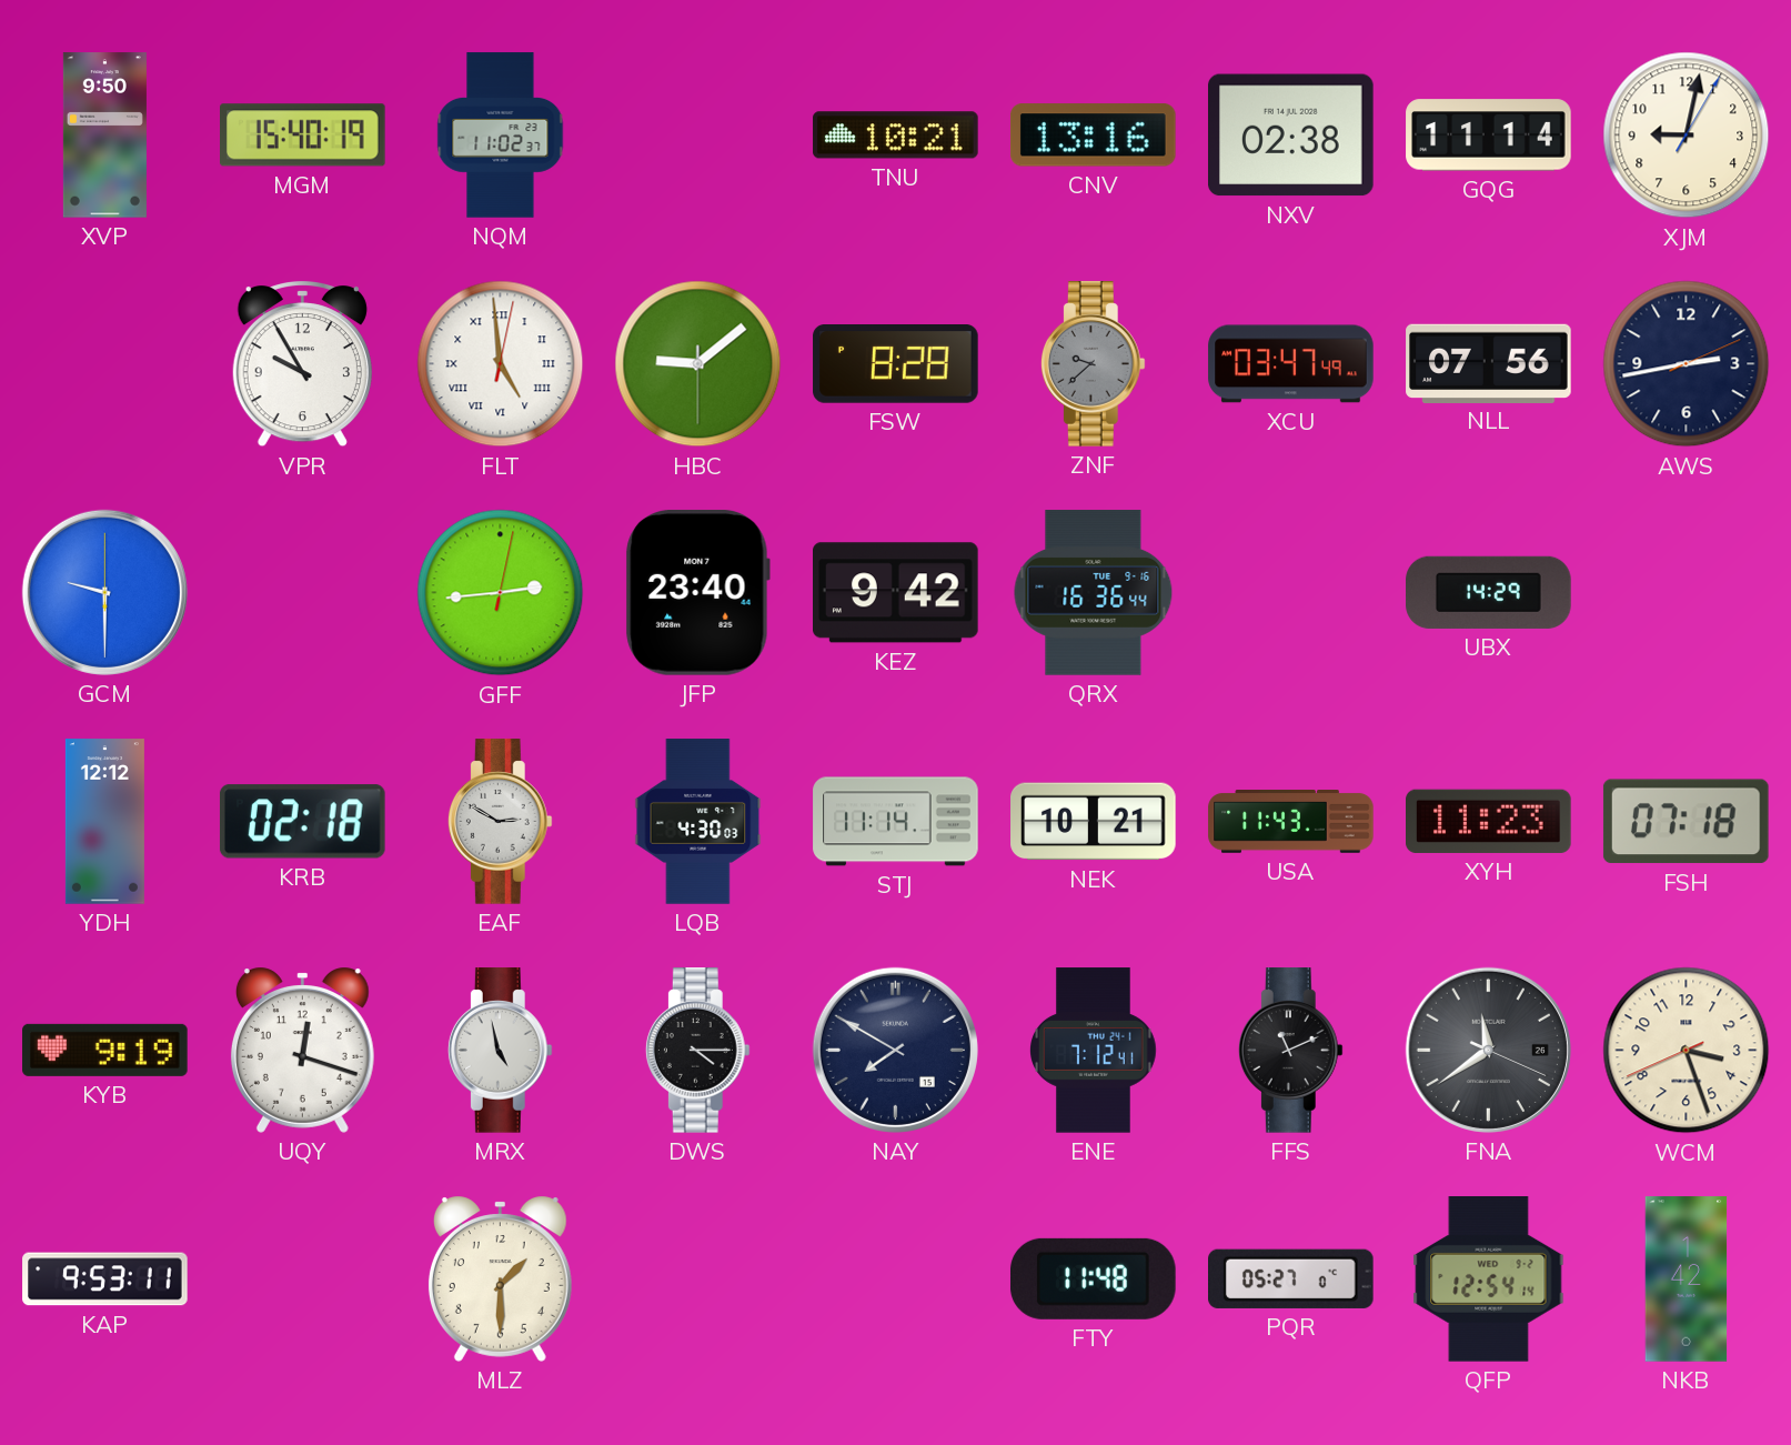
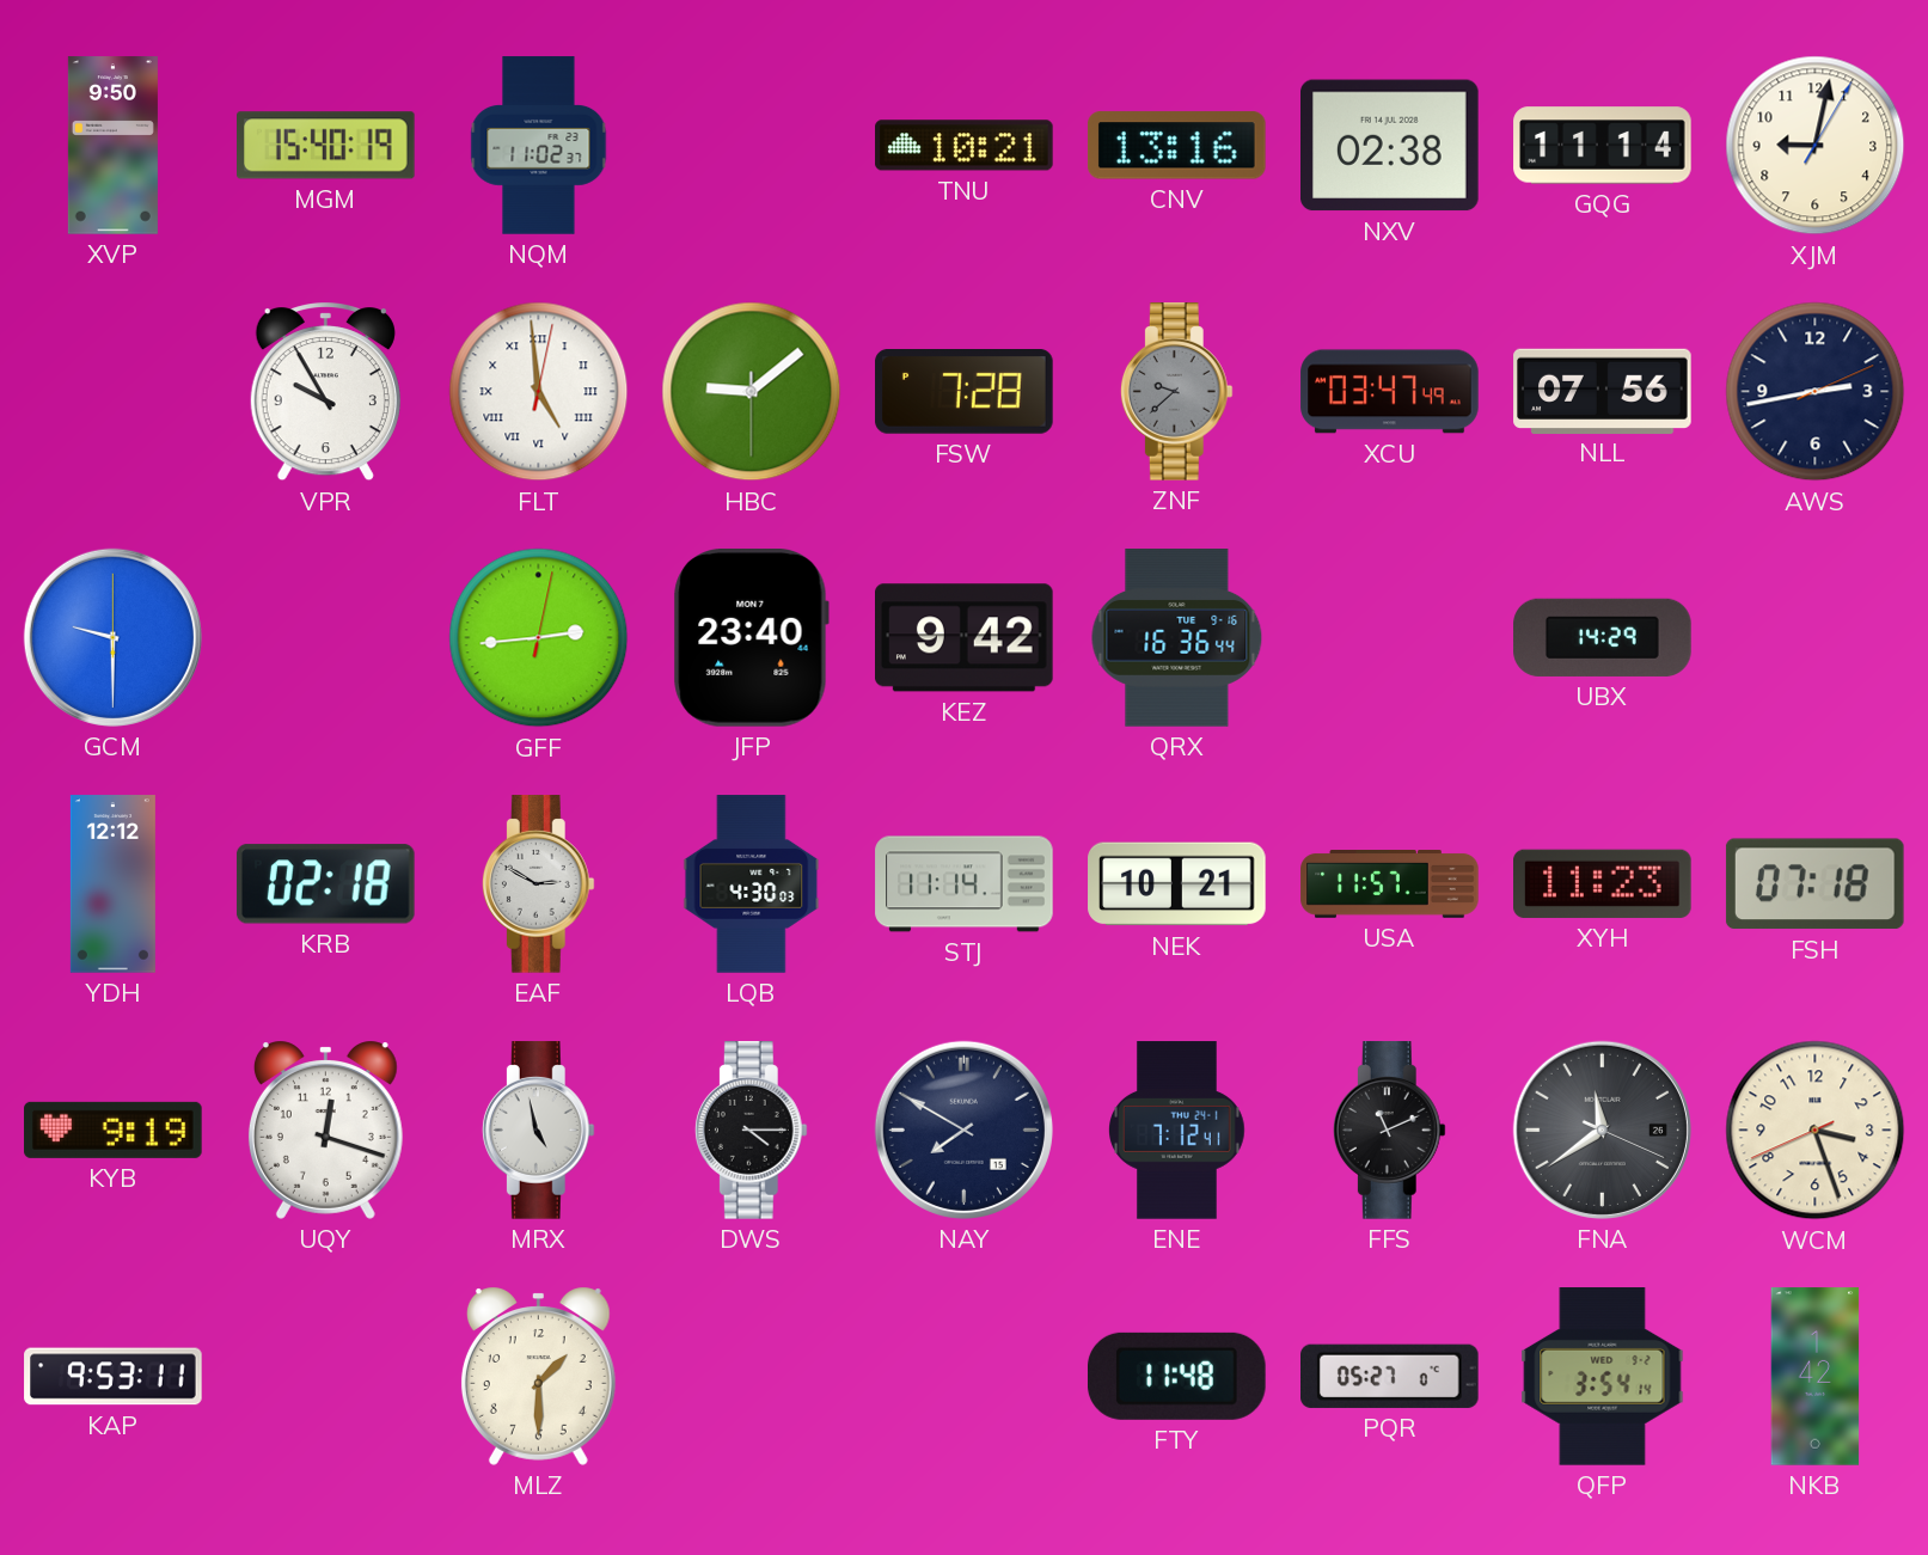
FSW: 8:28 -> 7:28
USA: 11:43 -> 11:57
QFP: 12:54 -> 3:54
